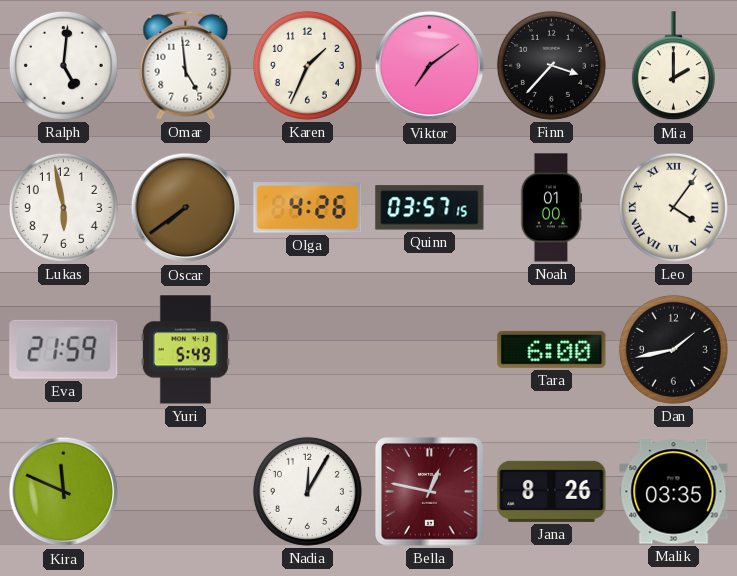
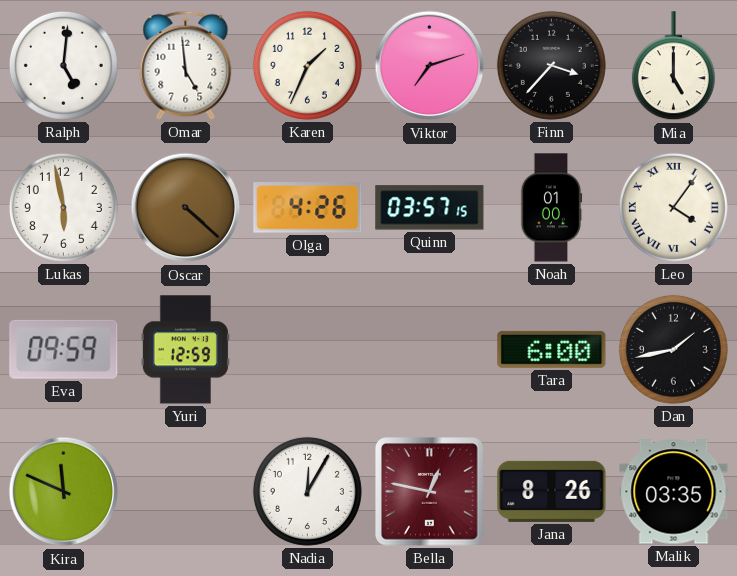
Viktor: 7:09 -> 7:12
Mia: 2:00 -> 5:00
Oscar: 7:39 -> 4:22
Eva: 21:59 -> 09:59
Yuri: 5:49 -> 12:59
